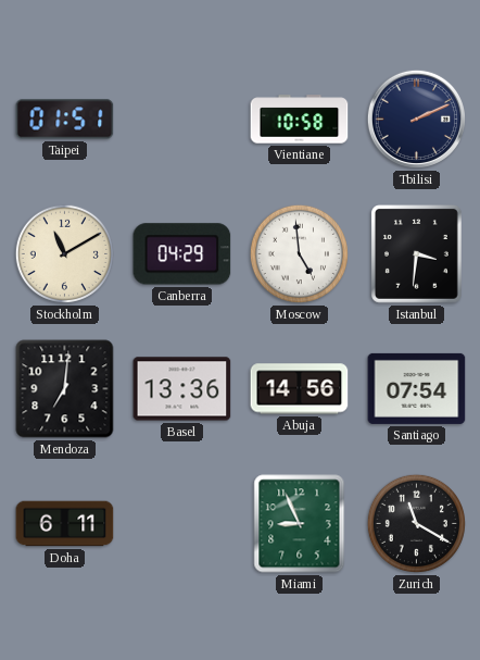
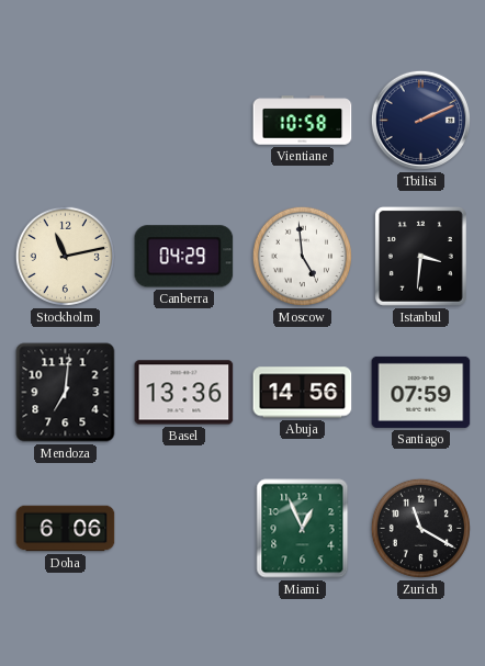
Taipei: 01:51 -> none
Stockholm: 11:10 -> 11:13
Santiago: 07:54 -> 07:59
Doha: 6:11 -> 6:06
Miami: 8:56 -> 12:56
